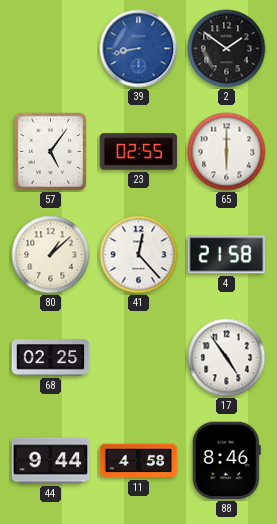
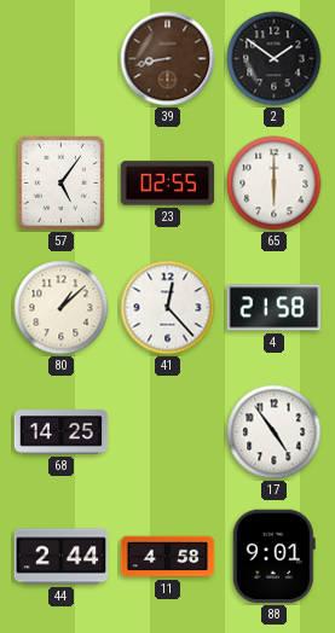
39 dial: blue -> brown
68: 02:25 -> 14:25
44: 9:44 -> 2:44
88: 8:46 -> 9:01
